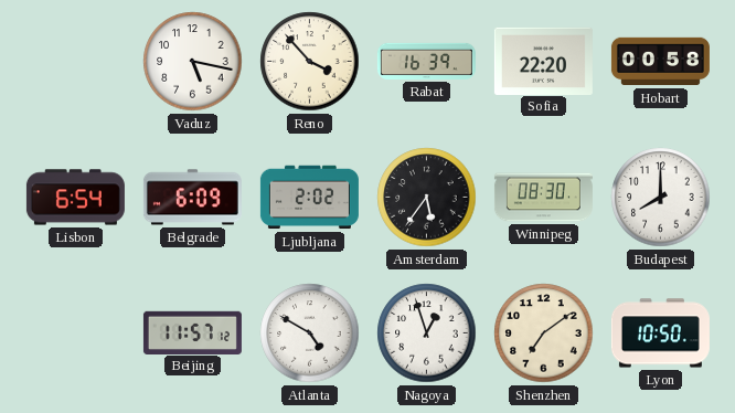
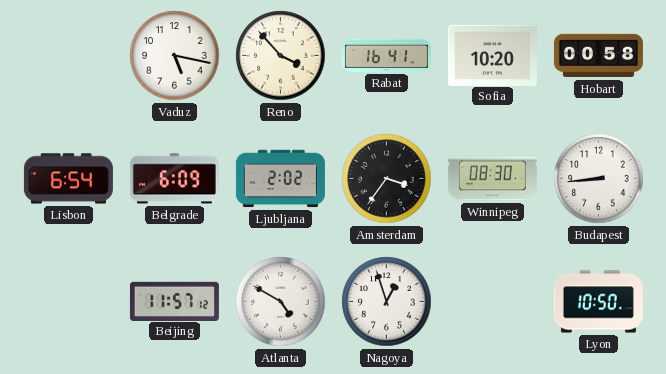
Rabat: 16:39 -> 16:41
Sofia: 22:20 -> 10:20
Amsterdam: 5:36 -> 3:36
Budapest: 8:00 -> 8:44
Shenzhen: 7:09 -> none
